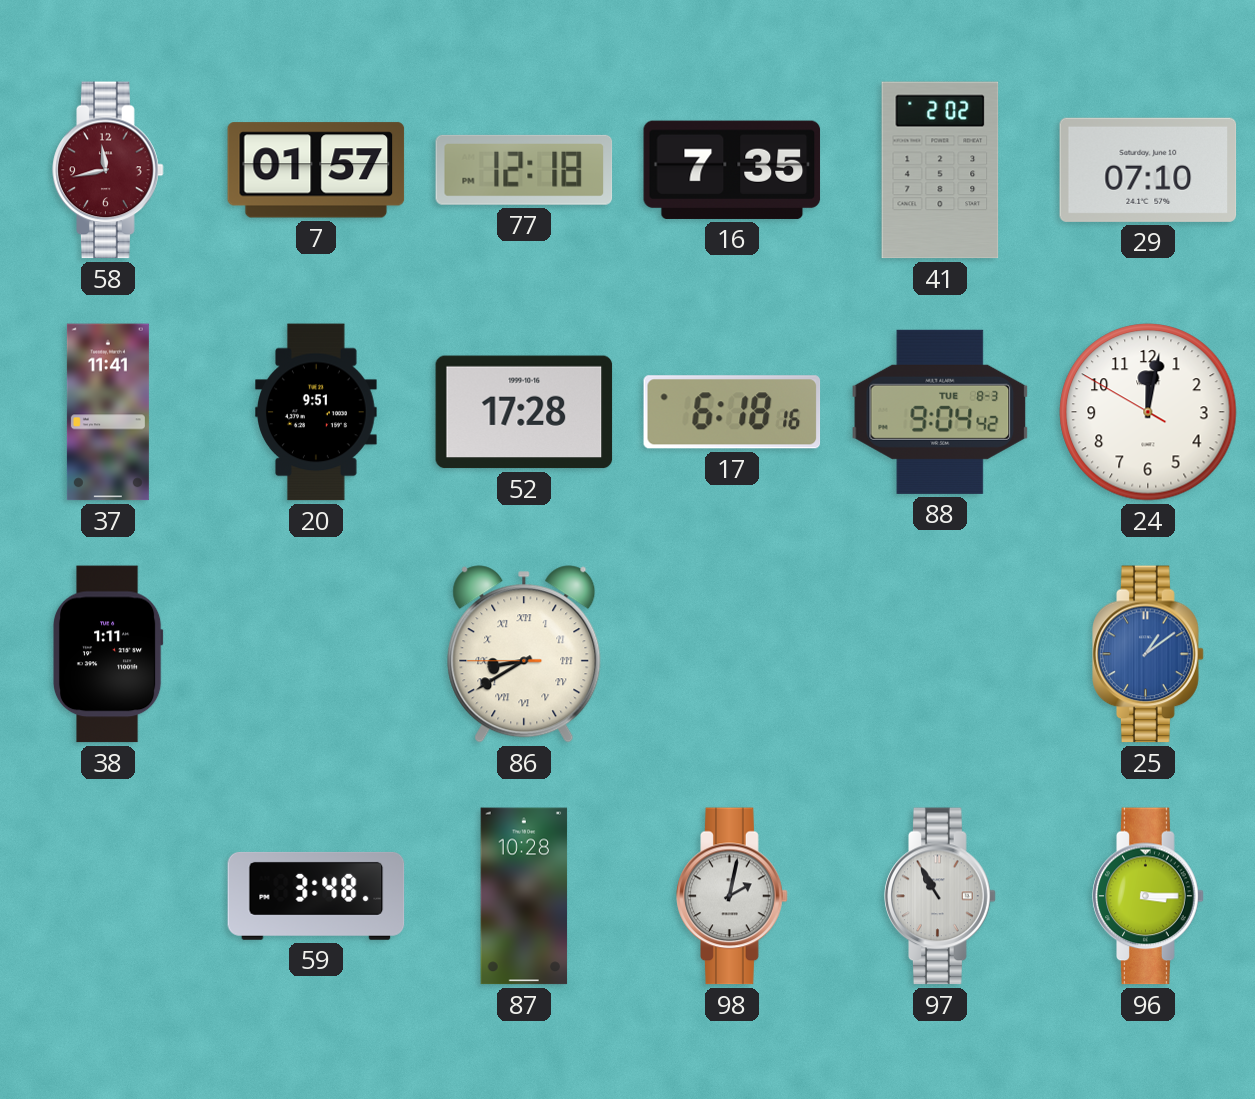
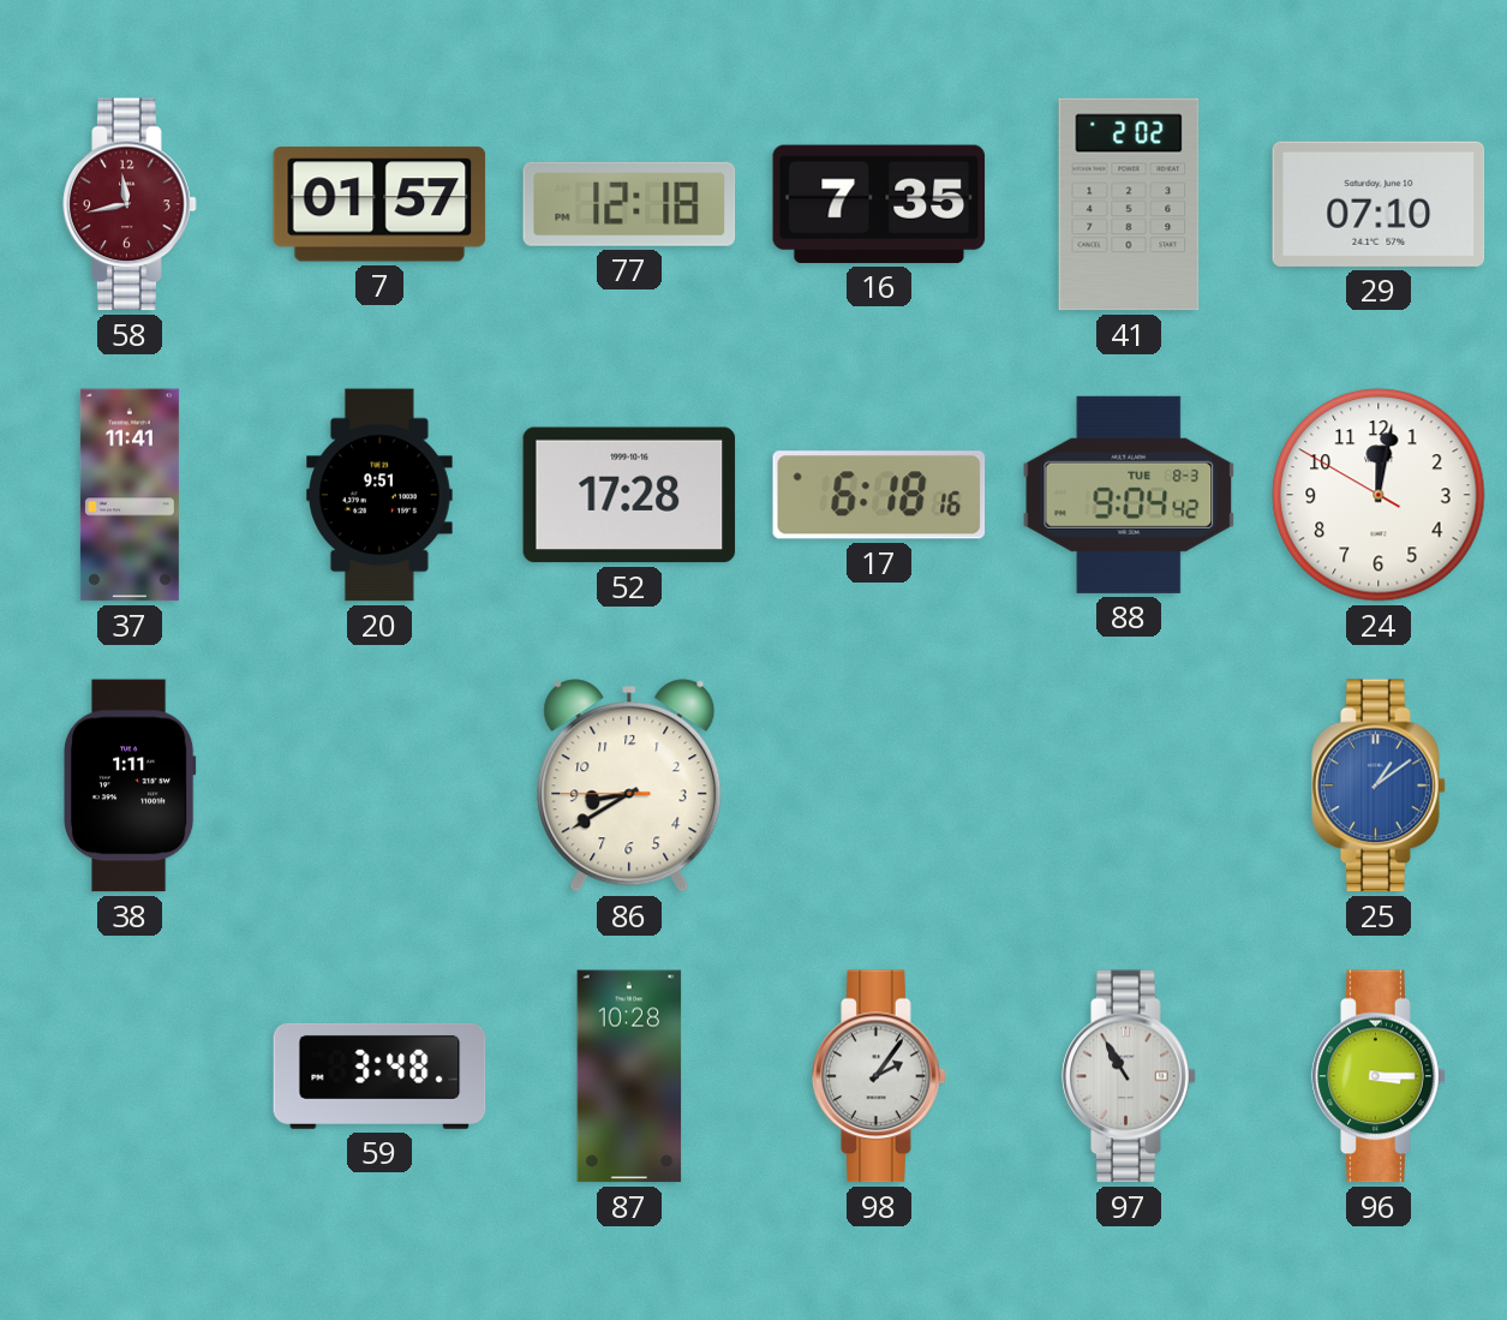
86 numerals: Roman -> Arabic
98: 2:02 -> 2:06
